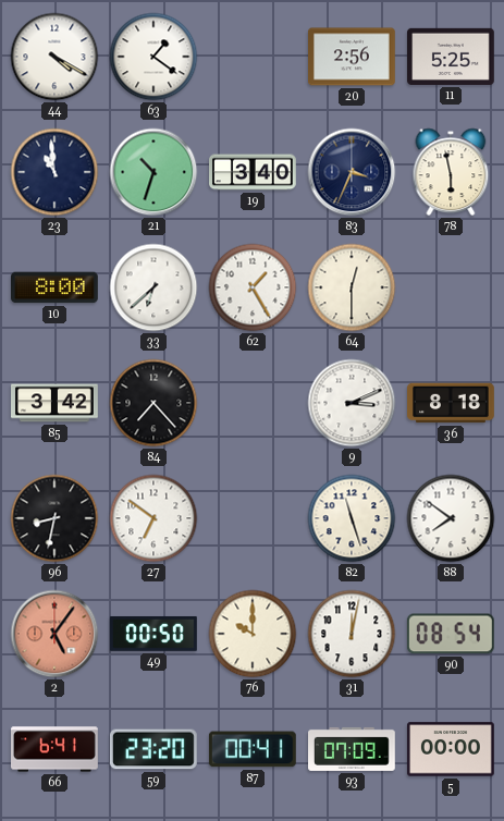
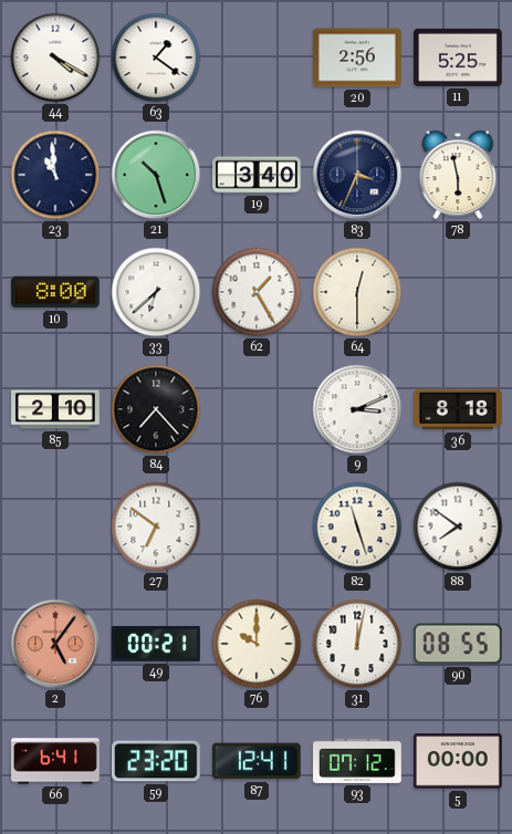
21: 10:33 -> 10:27
85: 3:42 -> 2:10
96: 8:32 -> none
49: 00:50 -> 00:21
90: 08:54 -> 08:55
87: 00:41 -> 12:41
93: 07:09 -> 07:12
